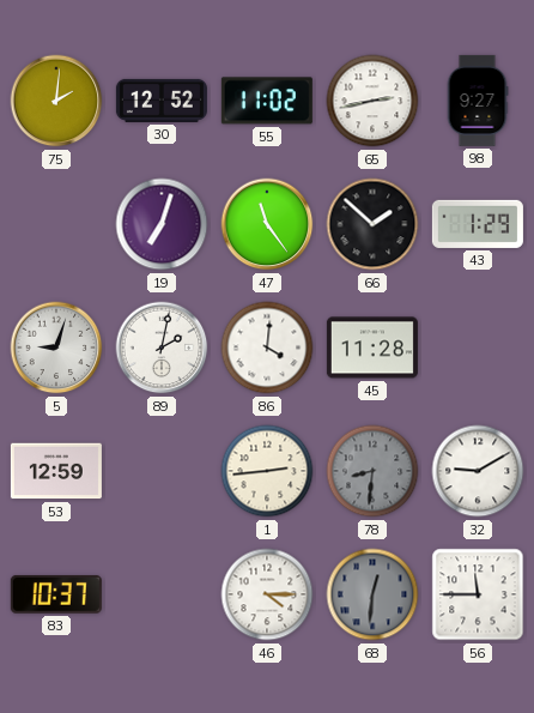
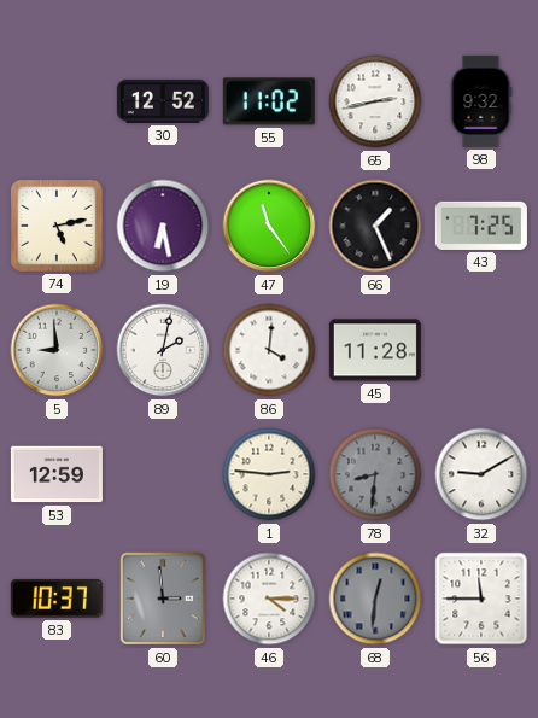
75: 2:01 -> none
98: 9:27 -> 9:32
74: none -> 5:13
19: 7:03 -> 6:28
66: 1:52 -> 1:26
43: 1:29 -> 7:25
5: 9:03 -> 8:59
1: 2:44 -> 2:46
60: none -> 2:59
